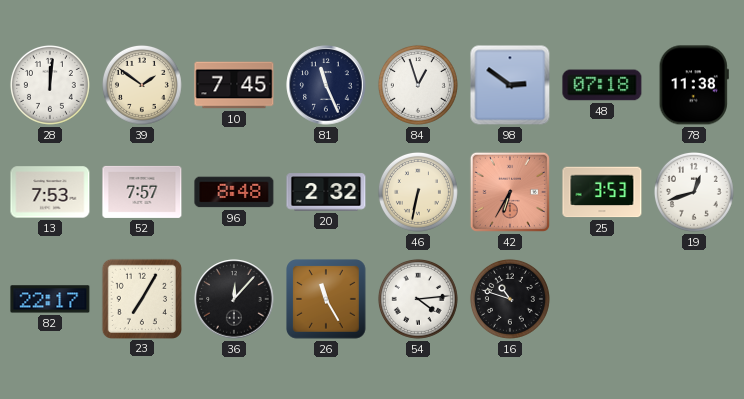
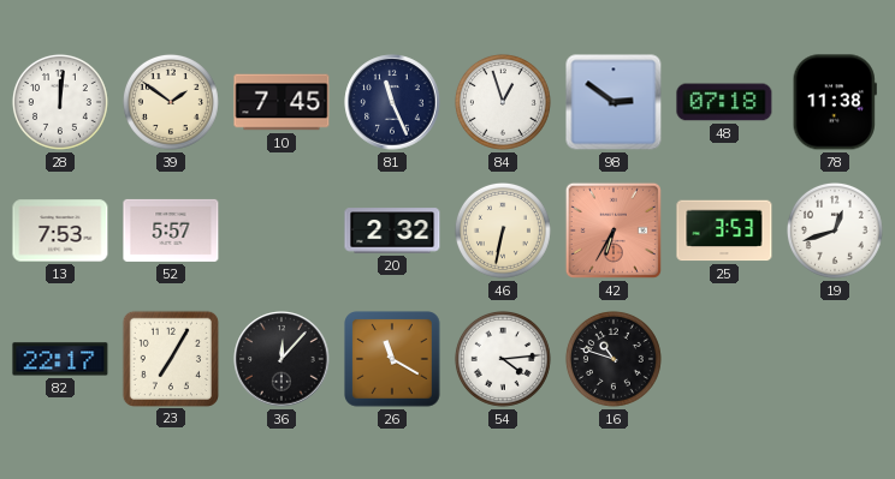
52: 7:57 -> 5:57
96: 8:48 -> none
26: 11:25 -> 11:20
